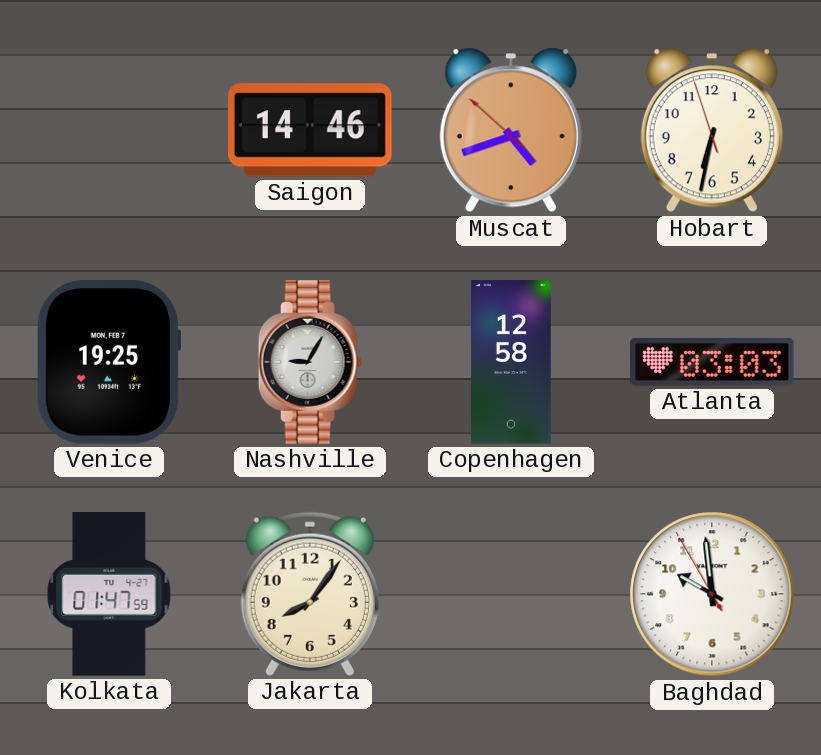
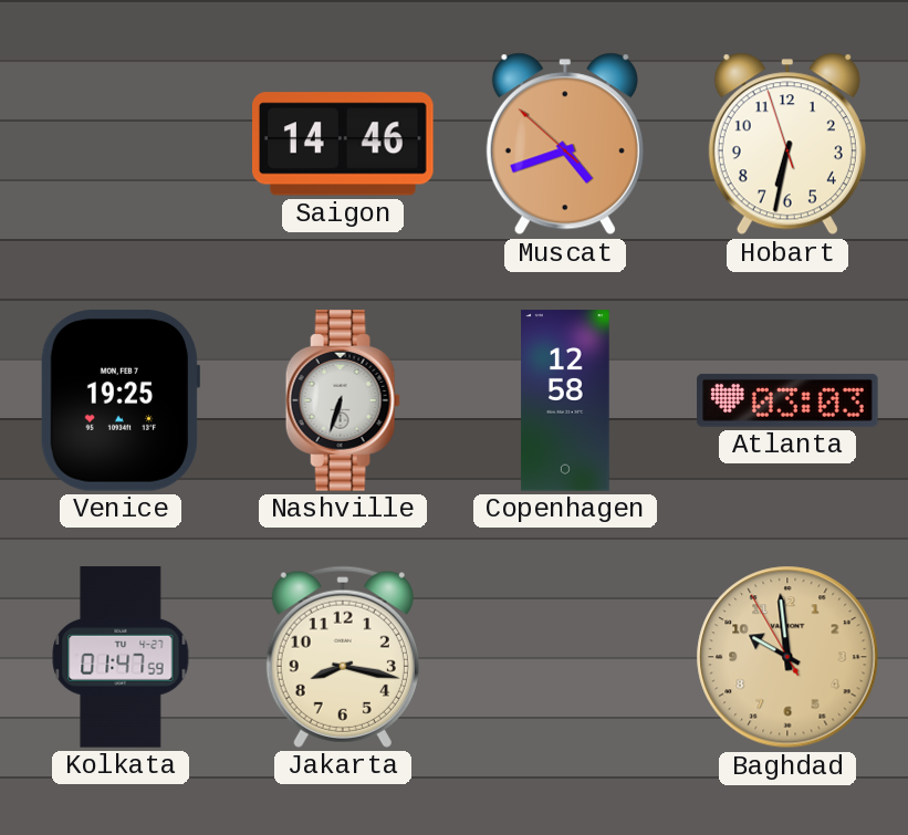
Nashville: 9:05 -> 6:33
Jakarta: 8:06 -> 8:17
Baghdad dial: white -> champagne
